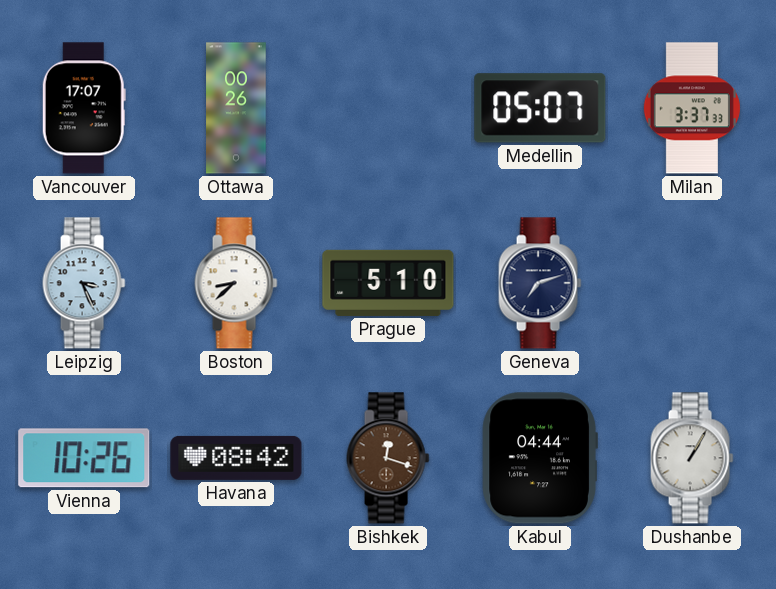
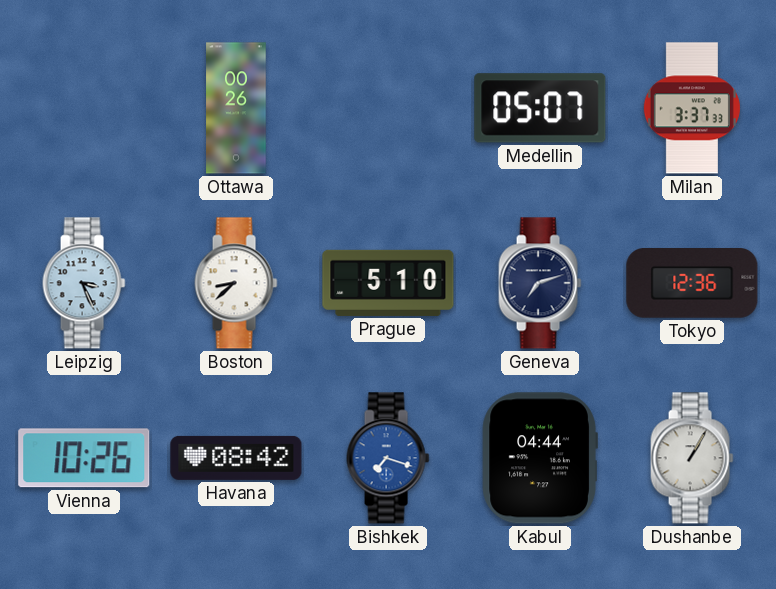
Vancouver: 17:07 -> none
Tokyo: none -> 12:36
Bishkek: 12:18 -> 7:18
Bishkek dial: brown -> blue
